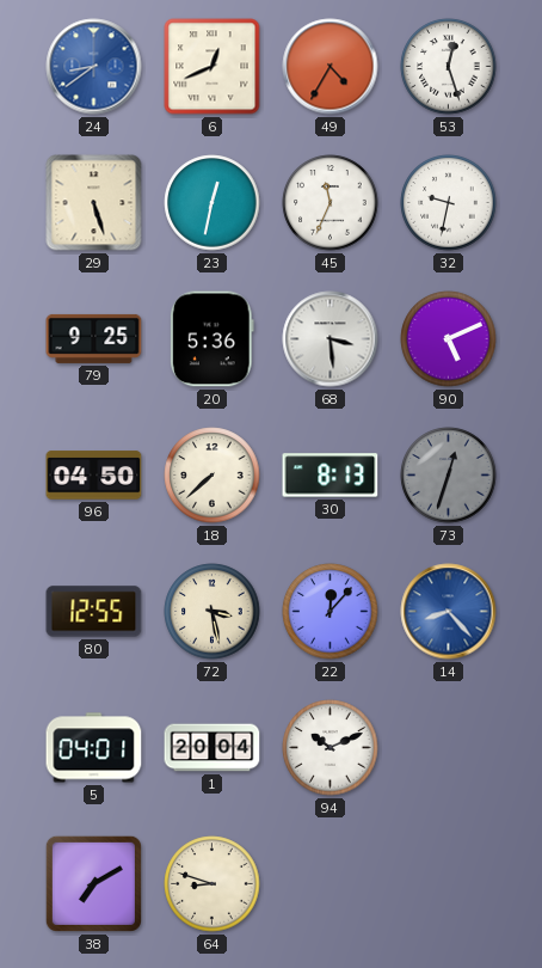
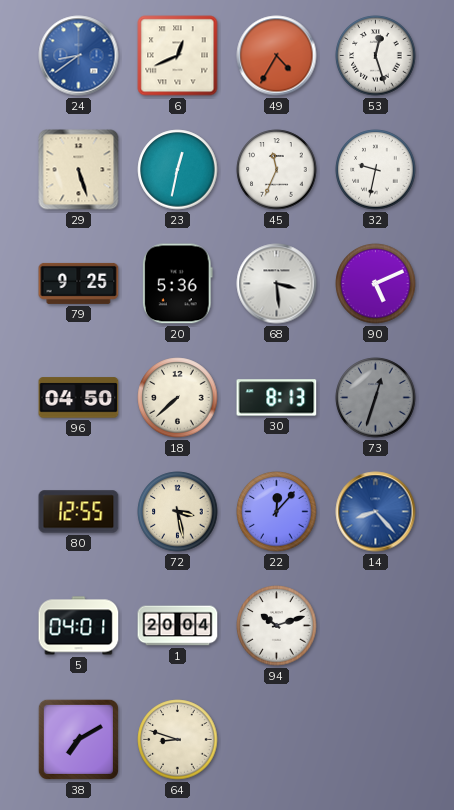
94: 10:11 -> 10:12
